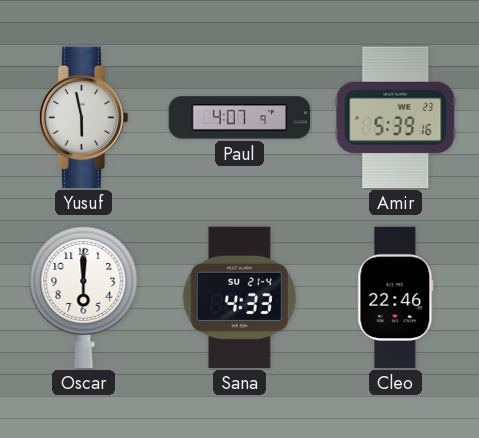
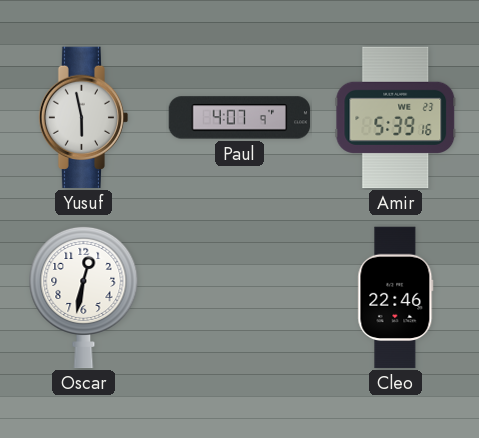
Oscar: 6:00 -> 12:32
Sana: 4:33 -> none
